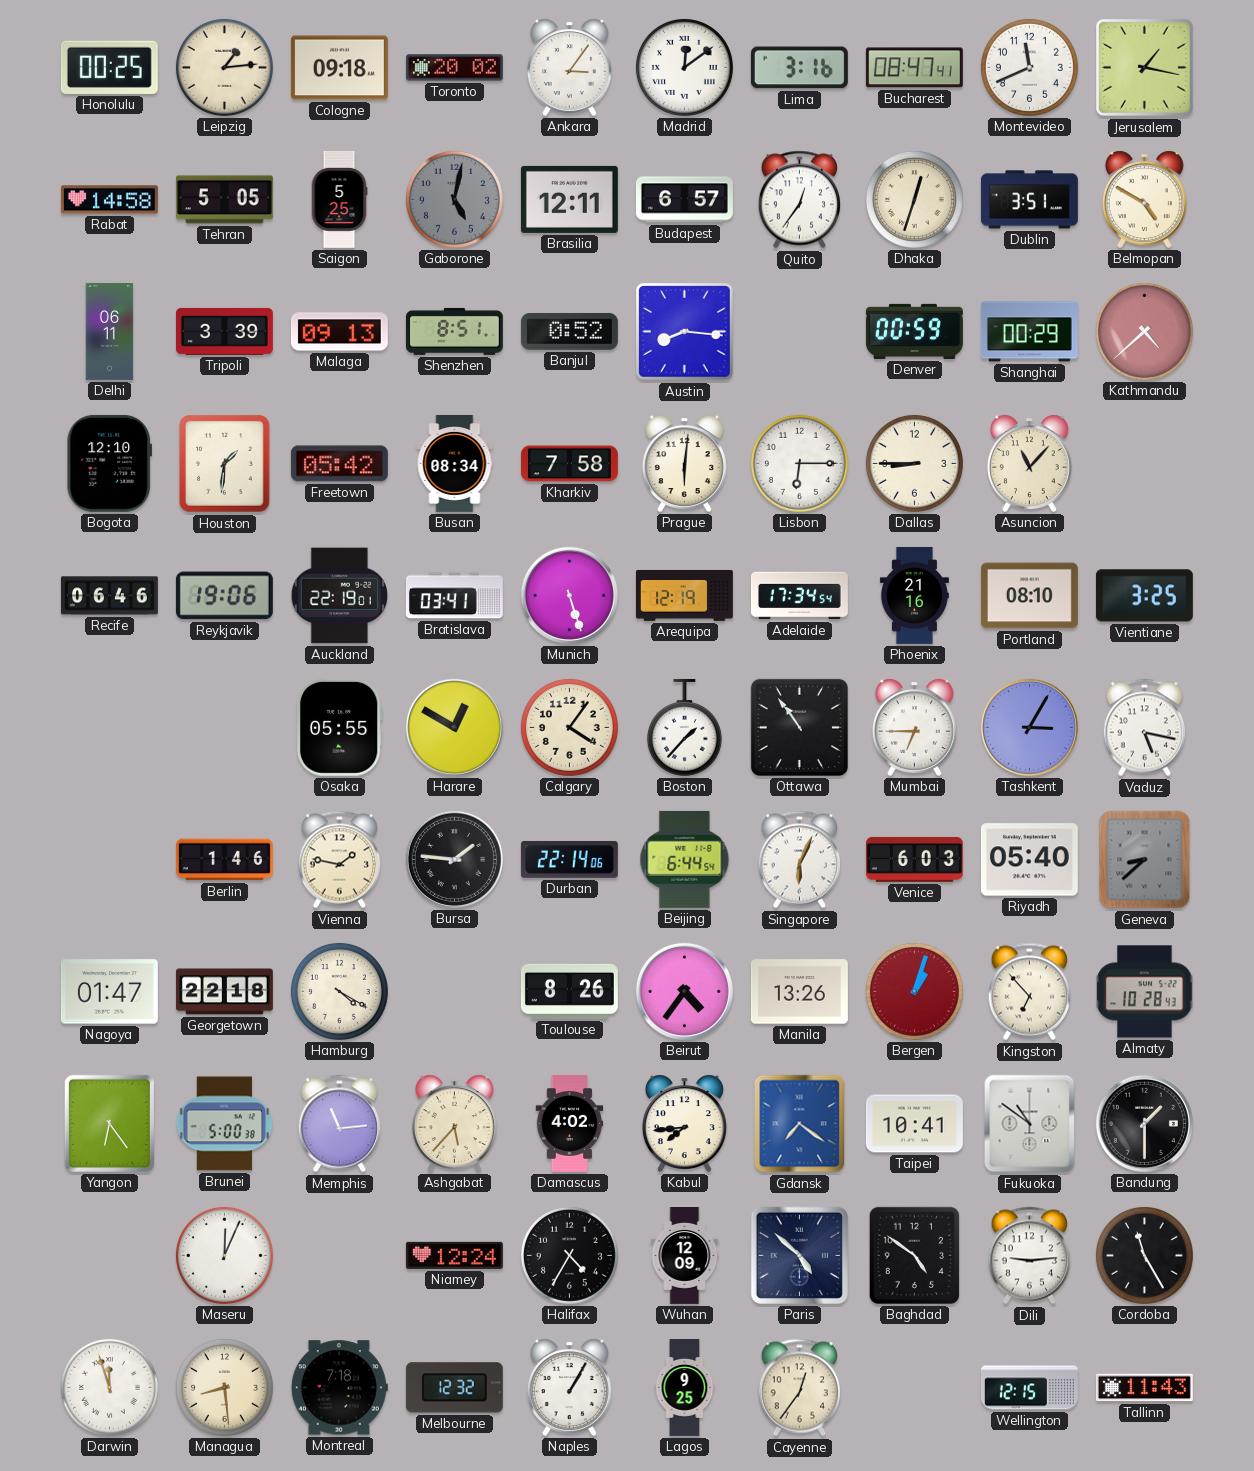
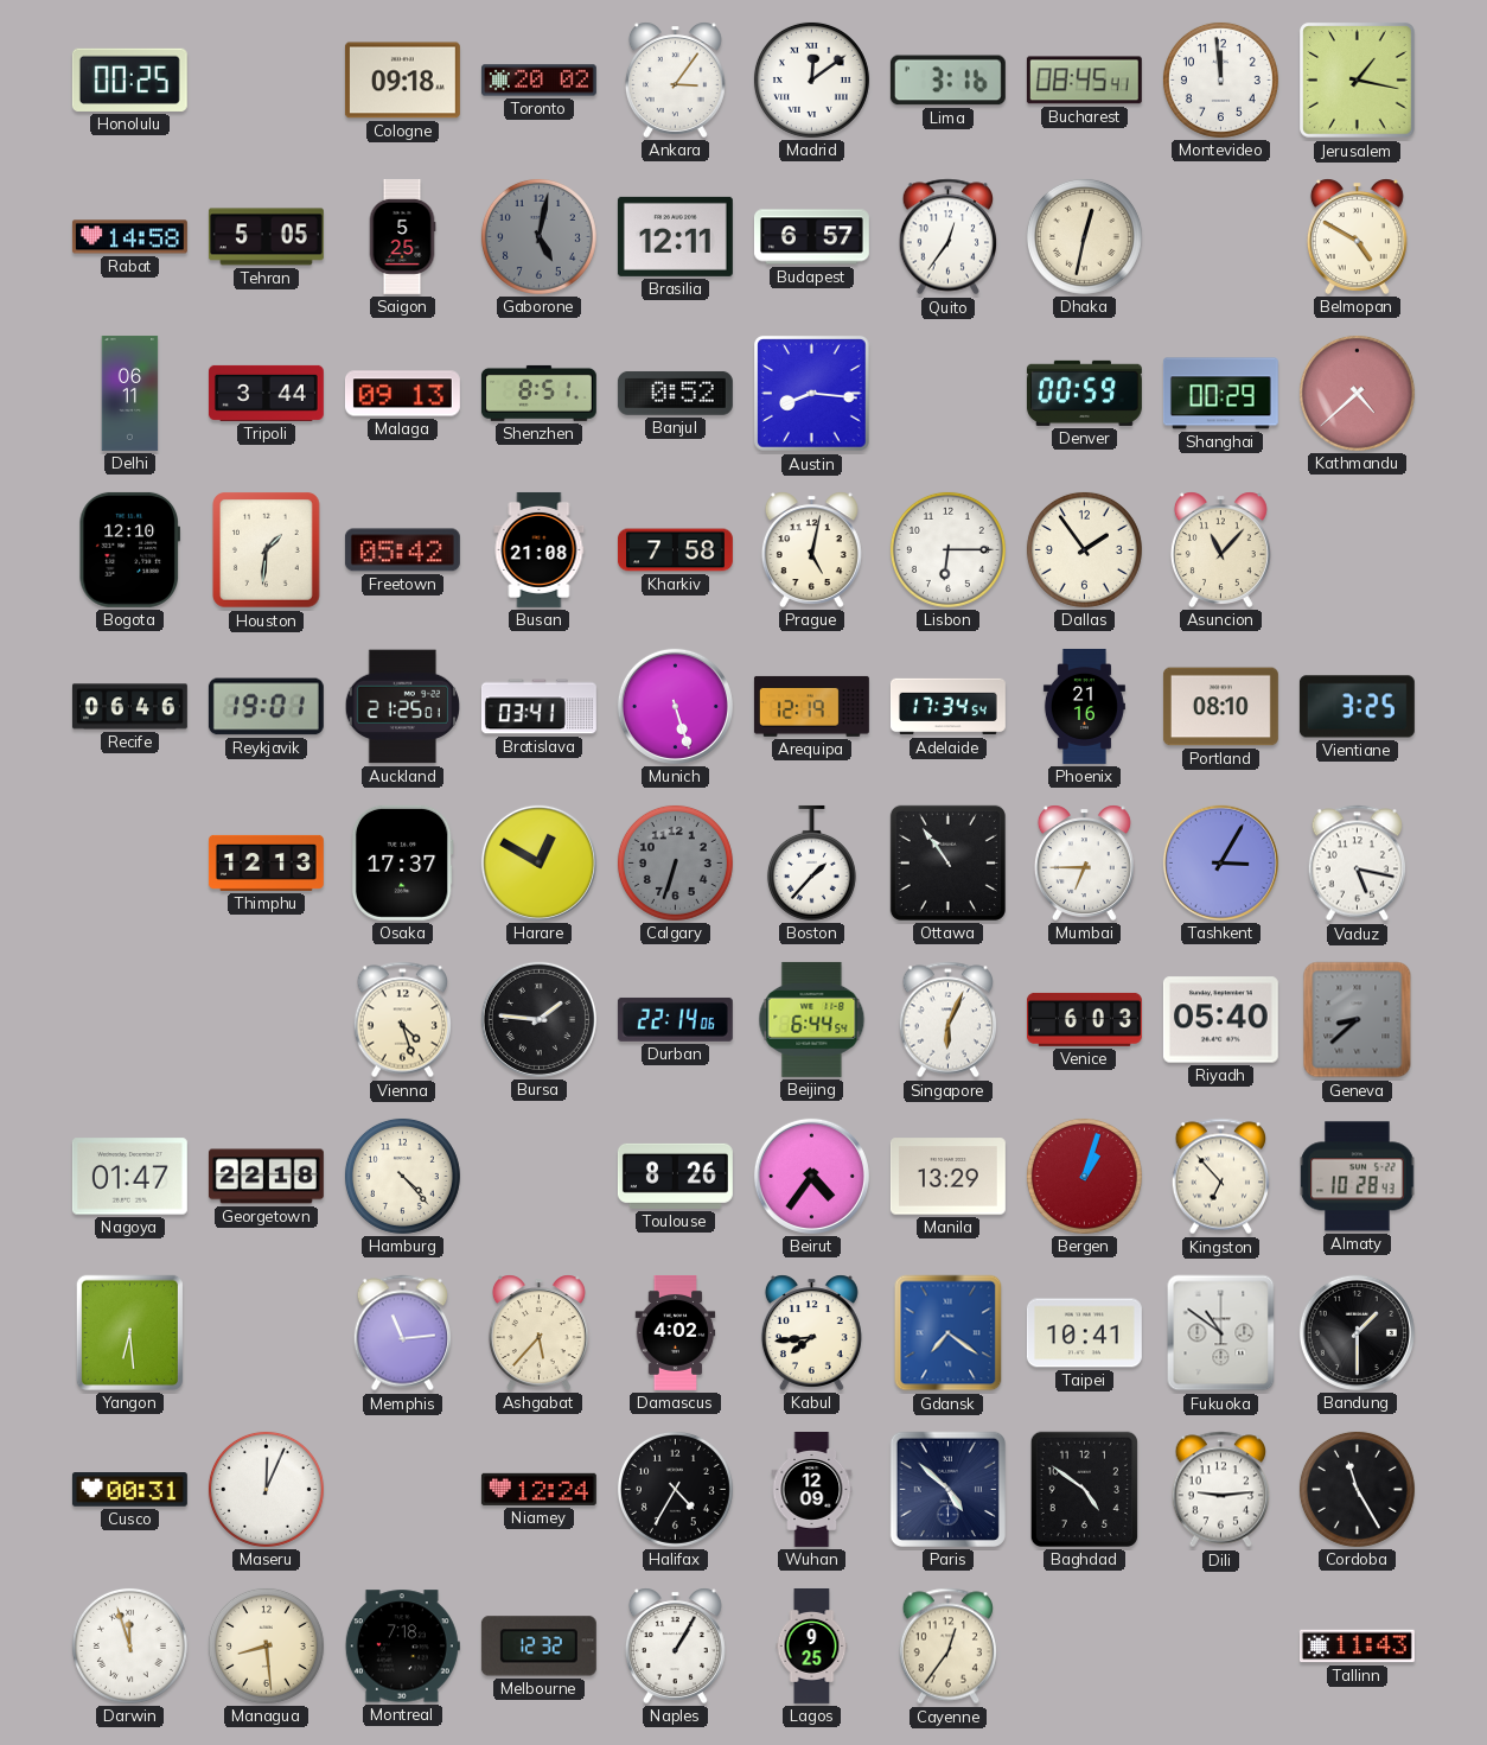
Leipzig: 1:14 -> none
Bucharest: 08:47 -> 08:45
Montevideo: 11:41 -> 11:59
Dhaka: 12:33 -> 12:32
Dublin: 3:51 -> none
Tripoli: 3:39 -> 3:44
Busan: 08:34 -> 21:08
Prague: 6:01 -> 5:02
Dallas: 8:45 -> 1:54
Reykjavik: 19:06 -> 19:01
Auckland: 22:19 -> 21:25
Thimphu: none -> 12:13
Osaka: 05:55 -> 17:37
Calgary: 4:06 -> 6:33
Calgary dial: cream -> grey
Berlin: 1:46 -> none
Vienna: 1:47 -> 4:27
Hamburg: 4:20 -> 4:23
Manila: 13:26 -> 13:29
Yangon: 6:24 -> 6:29
Brunei: 5:00 -> none
Cusco: none -> 00:31
Wellington: 12:15 -> none
